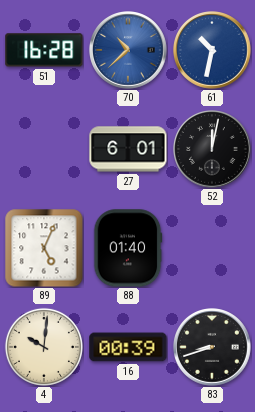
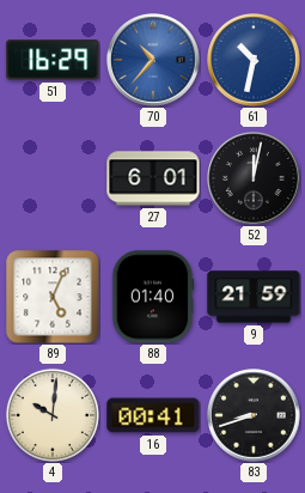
51: 16:28 -> 16:29
70: 10:38 -> 10:37
9: none -> 21:59
16: 00:39 -> 00:41
